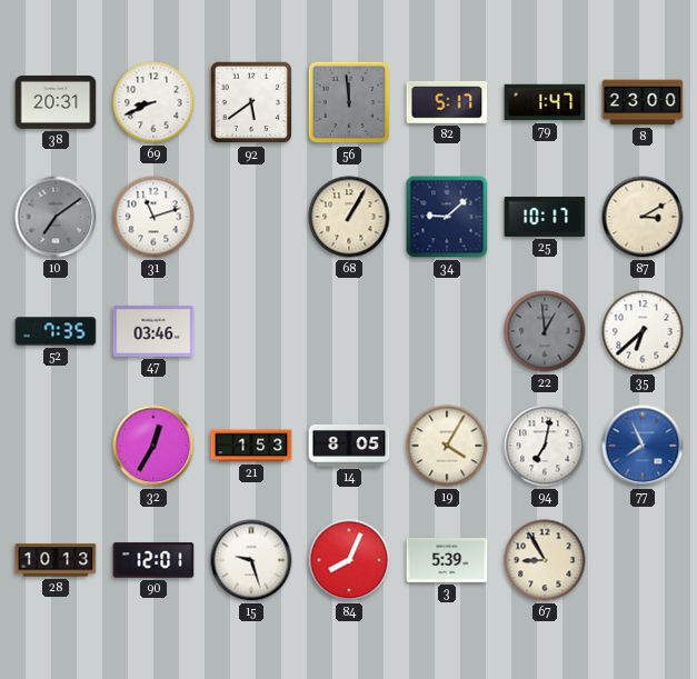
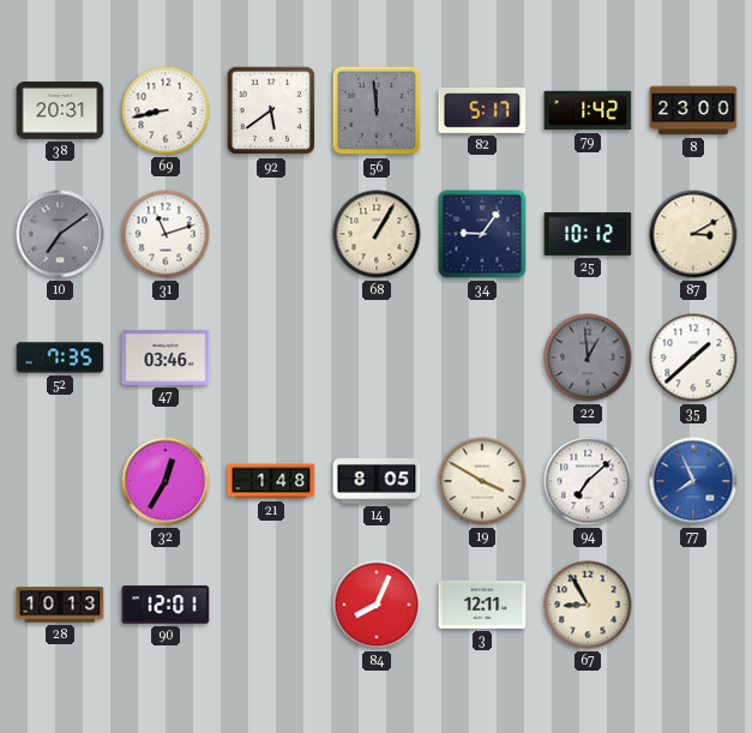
69: 8:41 -> 8:43
79: 1:47 -> 1:42
34: 9:08 -> 9:06
25: 10:17 -> 10:12
35: 6:38 -> 1:38
21: 1:53 -> 1:48
19: 4:05 -> 3:50
94: 7:02 -> 7:08
15: 9:27 -> none
3: 5:39 -> 12:11
